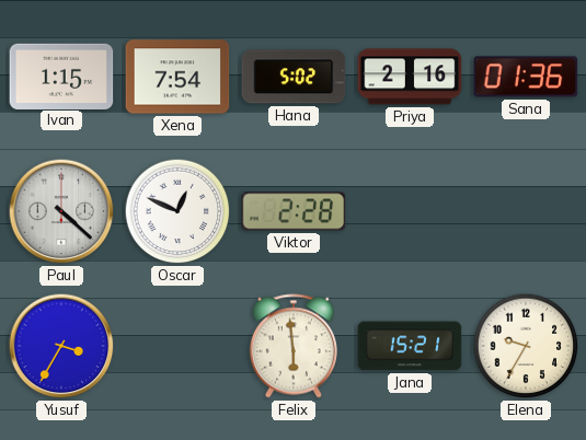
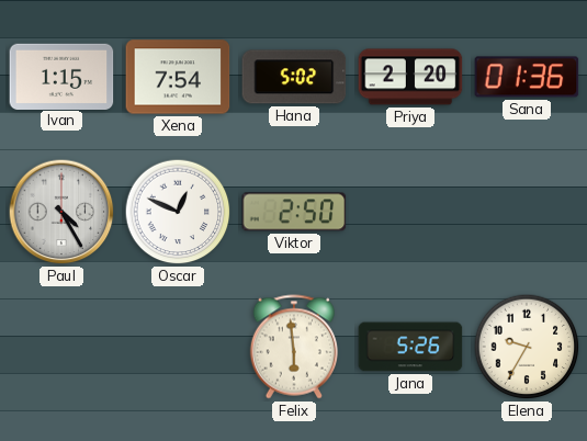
Priya: 2:16 -> 2:20
Paul: 4:22 -> 4:25
Viktor: 2:28 -> 2:50
Yusuf: 3:35 -> none
Jana: 15:21 -> 5:26
